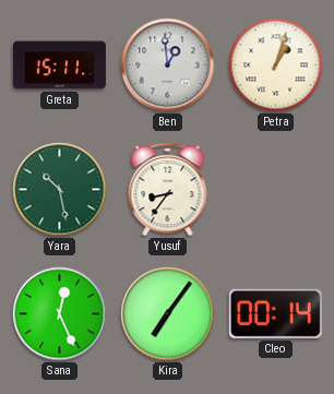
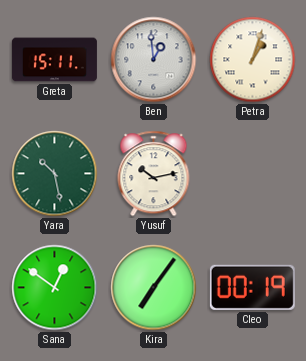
Yusuf: 8:36 -> 10:13
Sana: 12:26 -> 12:51
Cleo: 00:14 -> 00:19
